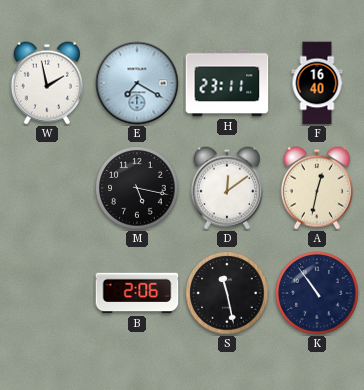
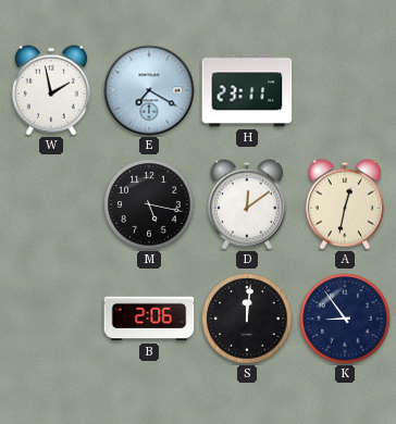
F: 16:40 -> none
S: 11:28 -> 12:01
K: 10:54 -> 8:54
